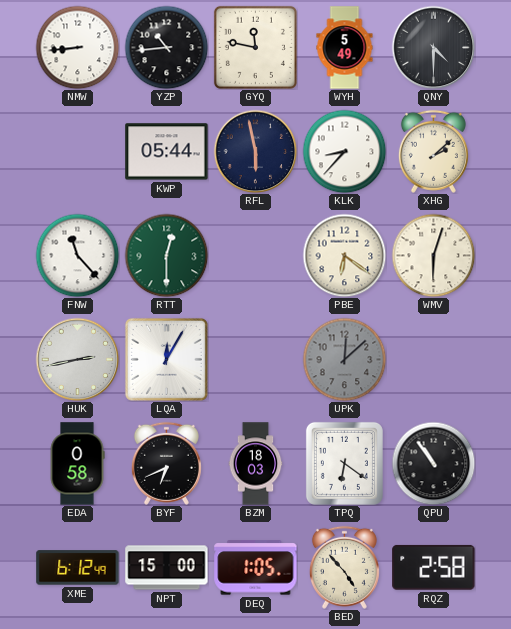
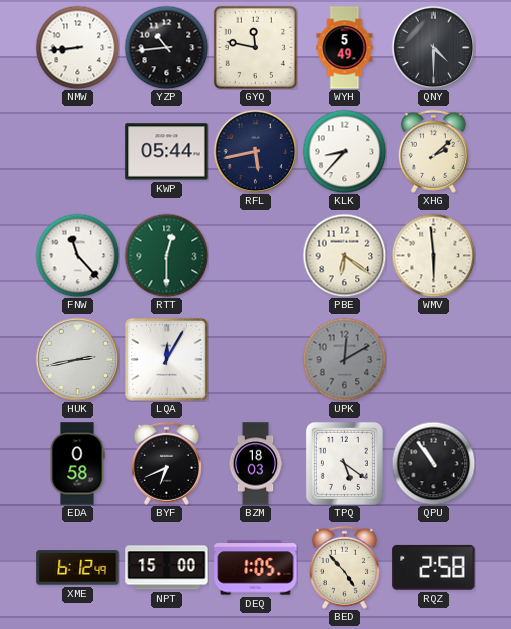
RFL: 5:58 -> 5:43
WMV: 6:03 -> 5:59
UPK: 12:08 -> 12:10
TPQ: 6:21 -> 5:21
